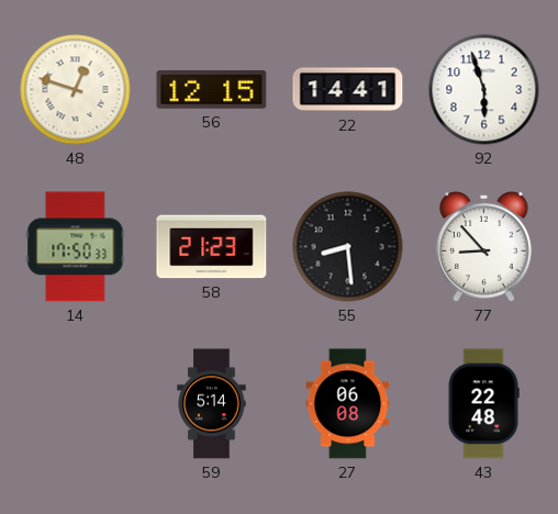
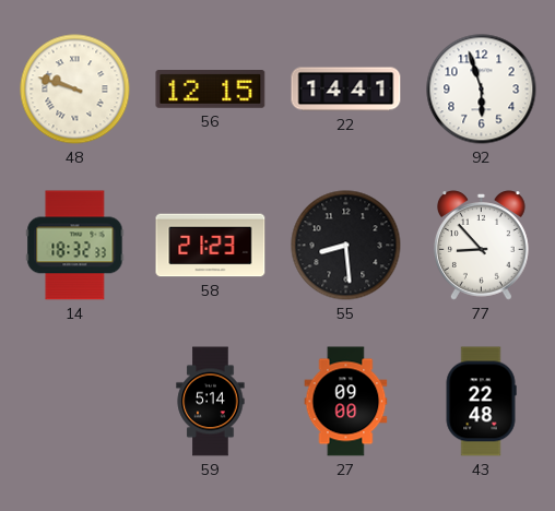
48: 12:48 -> 9:48
14: 17:50 -> 18:32
27: 06:08 -> 09:00
